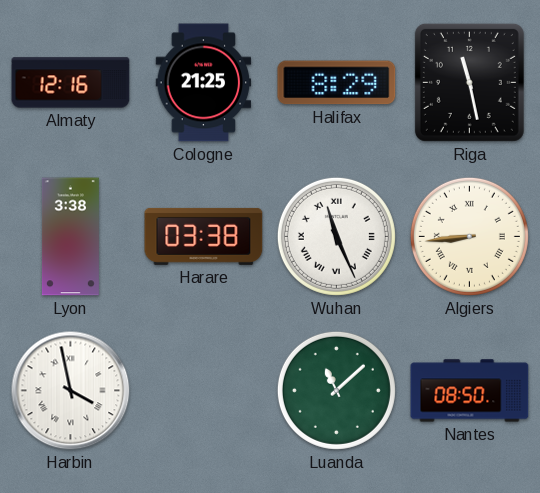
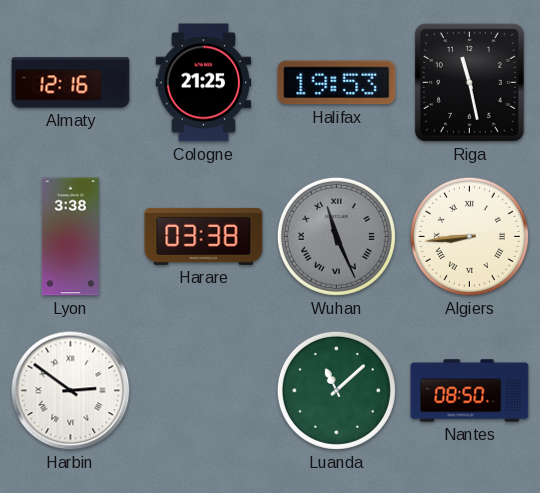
Halifax: 8:29 -> 19:53
Wuhan dial: white -> grey
Harbin: 3:58 -> 2:51
